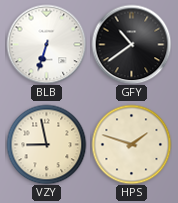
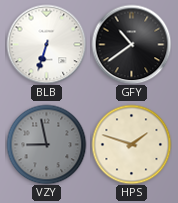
VZY dial: cream -> grey
